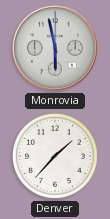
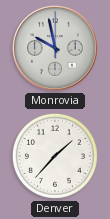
Monrovia: 5:58 -> 9:58
